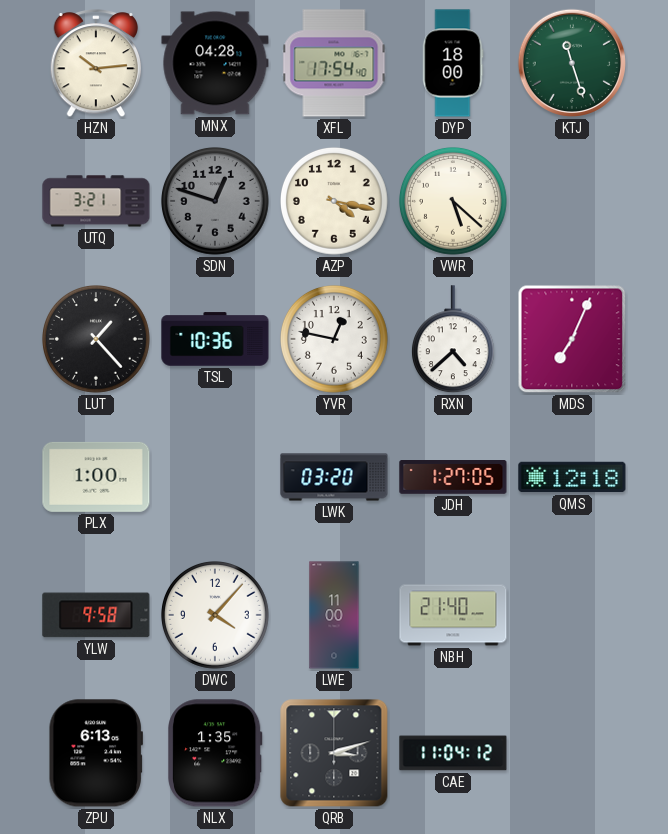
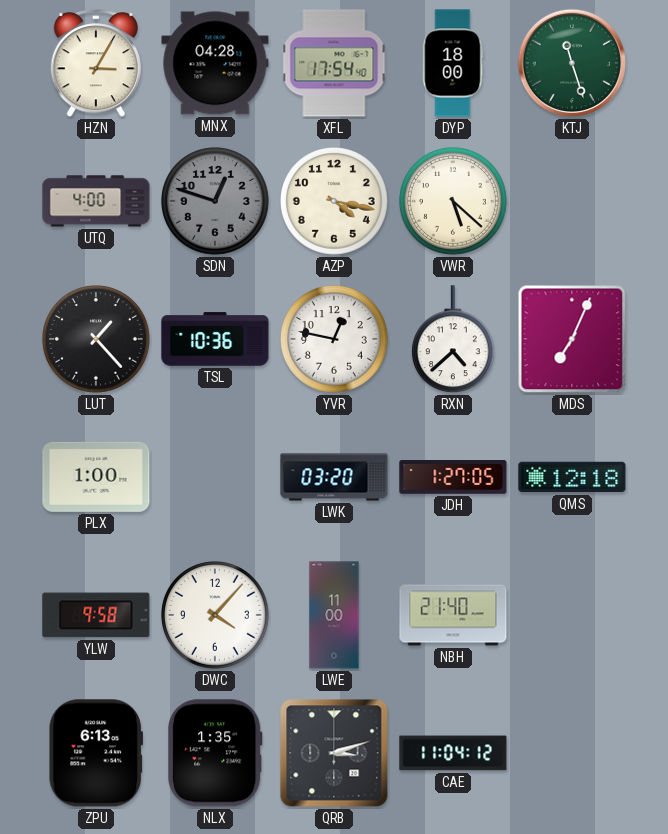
HZN: 10:14 -> 3:05
UTQ: 3:21 -> 4:00
